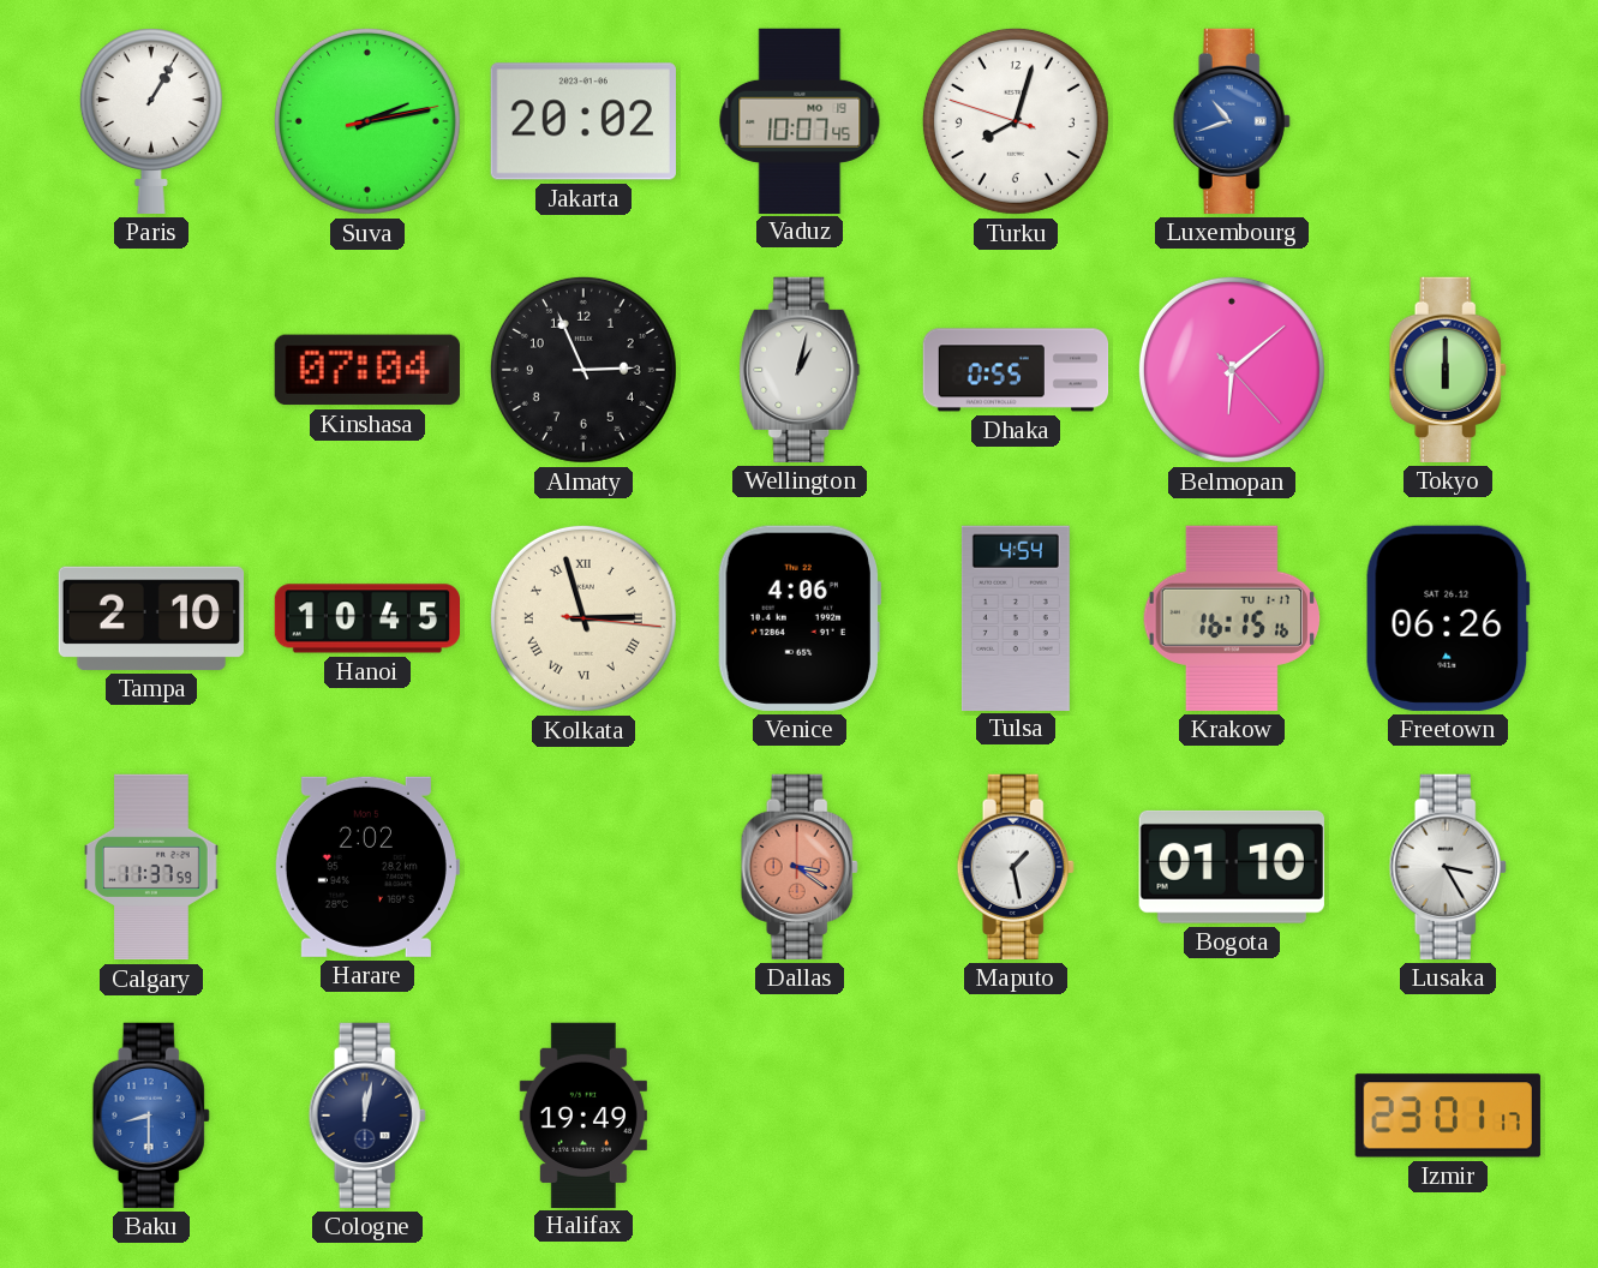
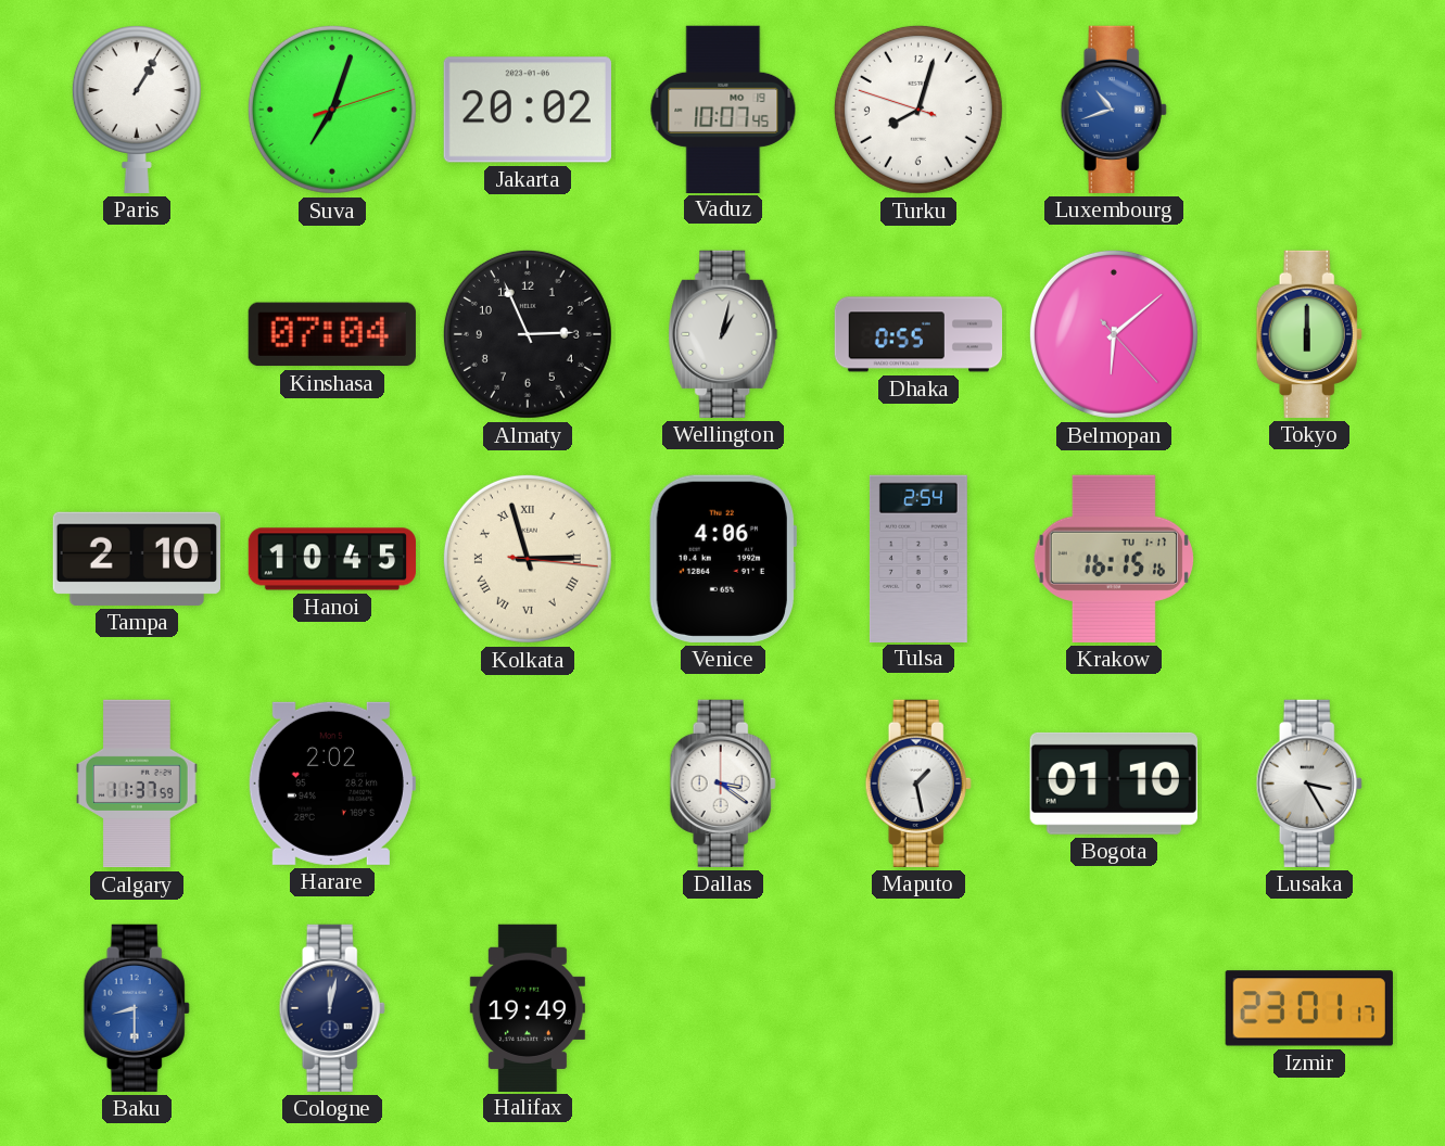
Suva: 2:13 -> 7:03
Tulsa: 4:54 -> 2:54
Freetown: 06:26 -> none
Dallas dial: salmon -> white
